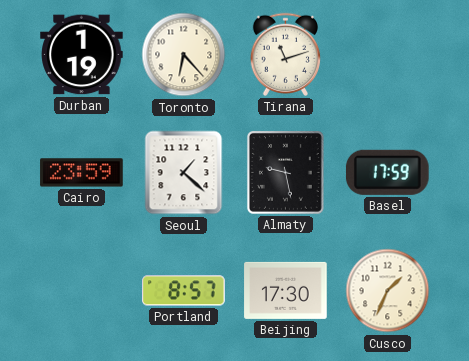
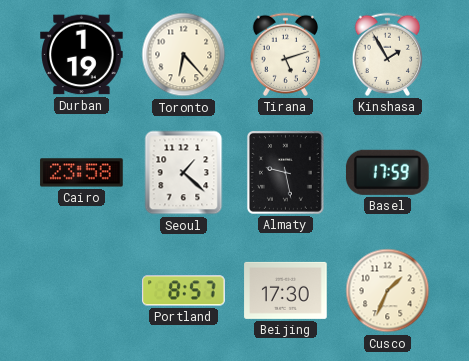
Tirana: 11:12 -> 5:12
Kinshasa: none -> 1:55
Cairo: 23:59 -> 23:58
